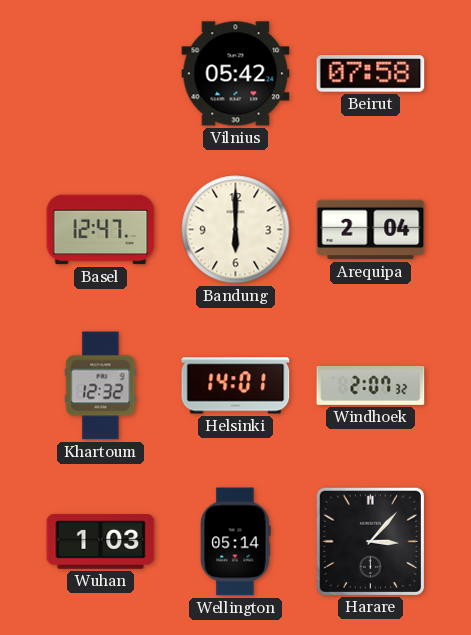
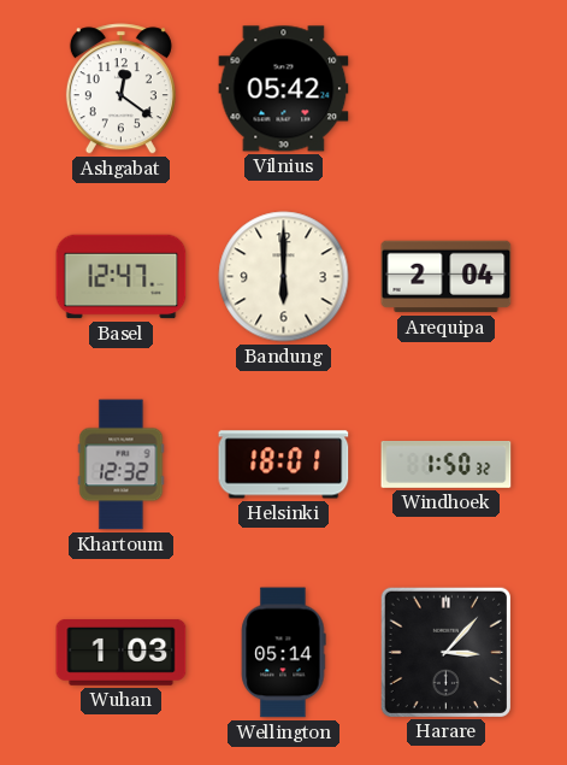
Ashgabat: none -> 12:21
Beirut: 07:58 -> none
Helsinki: 14:01 -> 18:01
Windhoek: 2:07 -> 1:50
